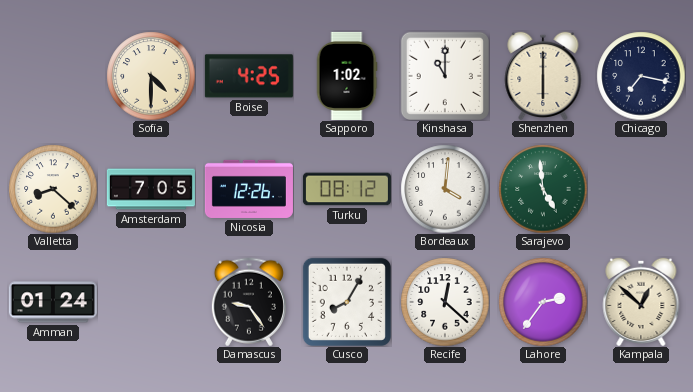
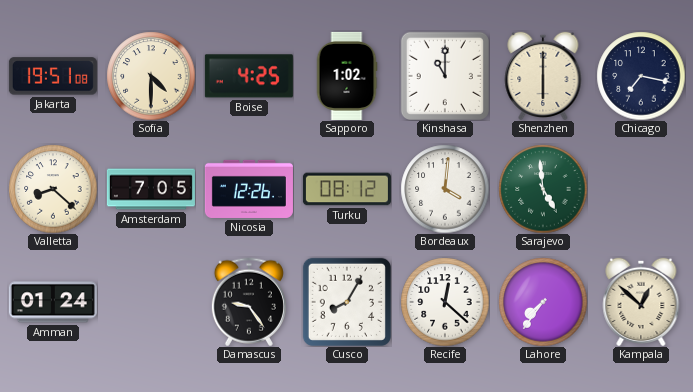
Jakarta: none -> 19:51
Lahore: 2:36 -> 7:36
